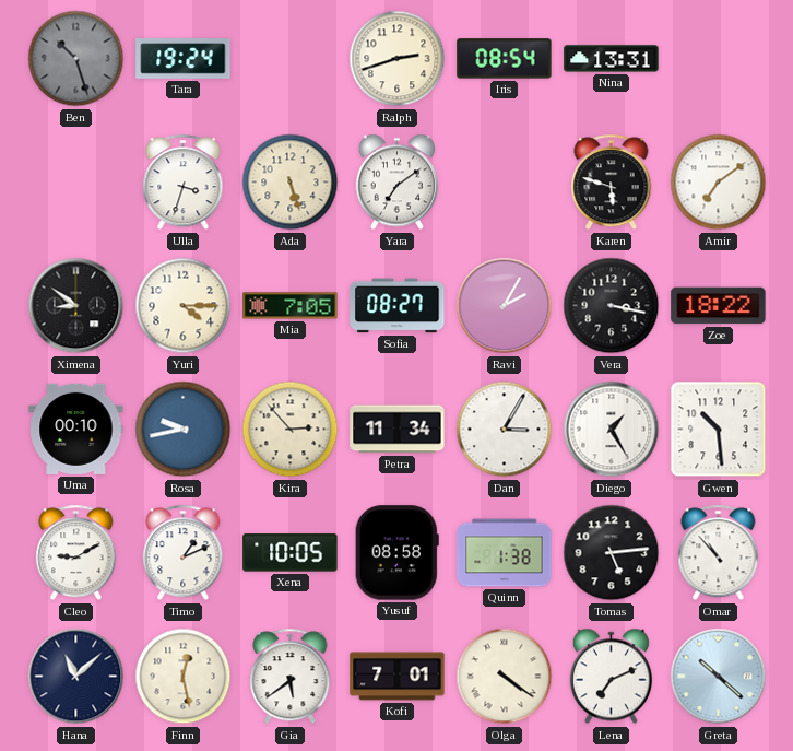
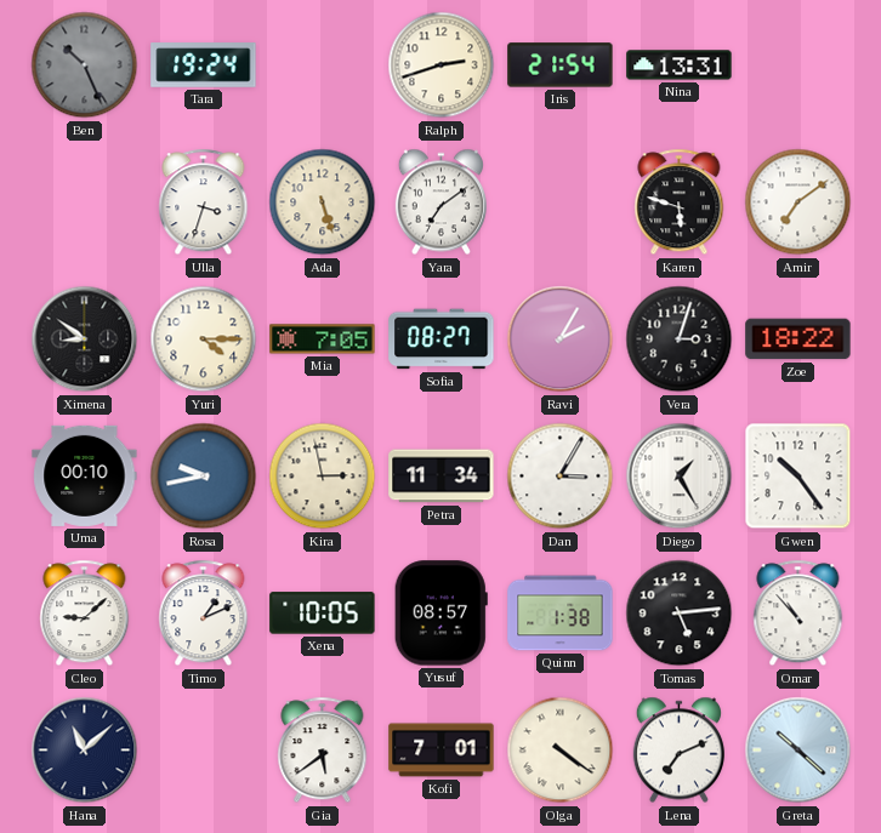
Ben: 10:27 -> 10:26
Iris: 08:54 -> 21:54
Vera: 3:17 -> 3:03
Kira: 2:53 -> 2:58
Gwen: 10:29 -> 10:24
Cleo: 9:10 -> 9:08
Yusuf: 08:58 -> 08:57
Finn: 12:28 -> none
